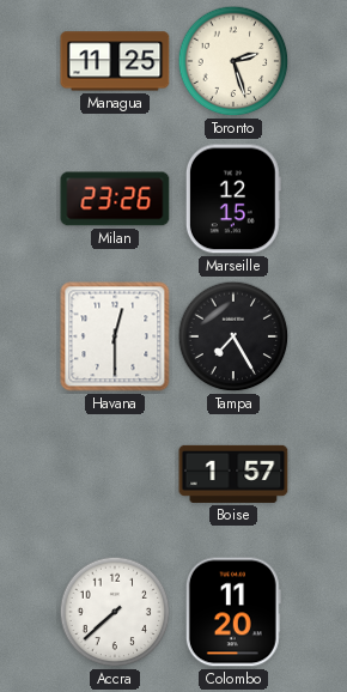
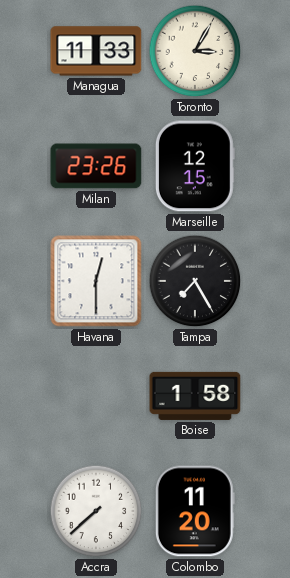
Managua: 11:25 -> 11:33
Toronto: 2:27 -> 3:05
Boise: 1:57 -> 1:58
